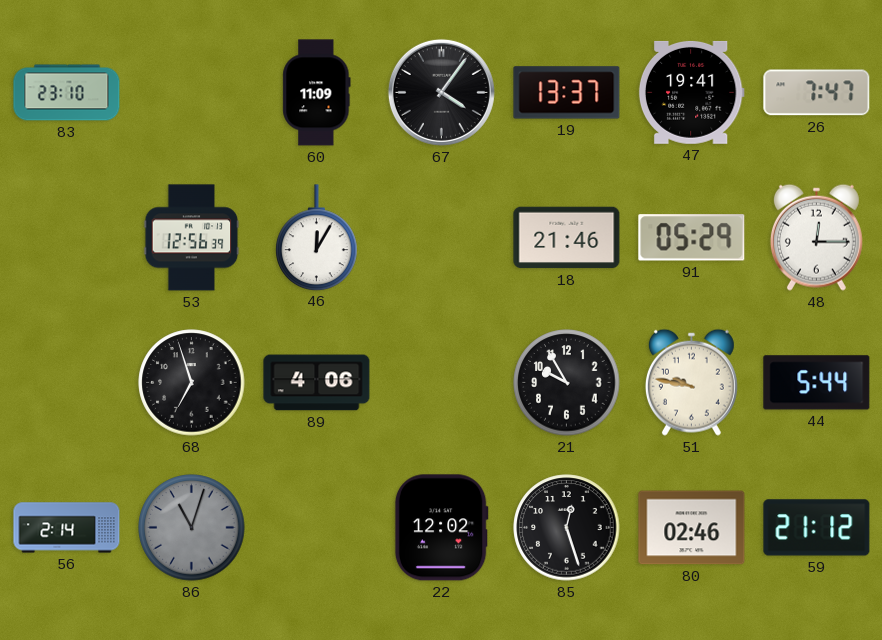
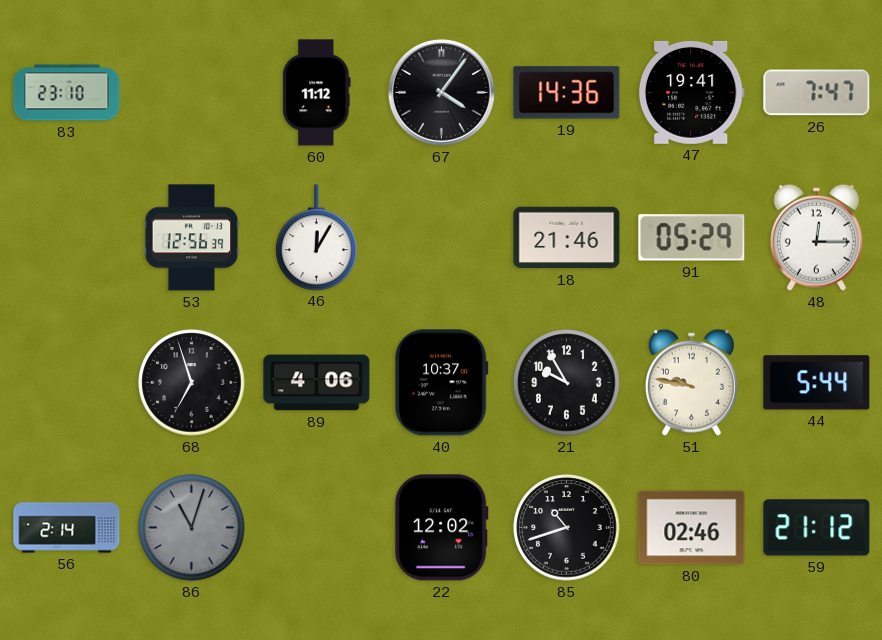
60: 11:09 -> 11:12
19: 13:37 -> 14:36
40: none -> 10:37
85: 12:27 -> 10:42
